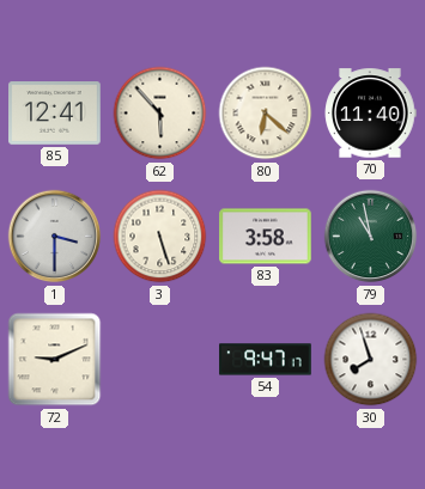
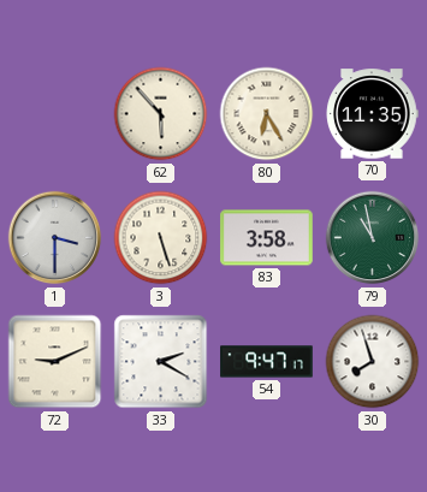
85: 12:41 -> none
80: 6:22 -> 6:25
70: 11:40 -> 11:35
33: none -> 2:20
